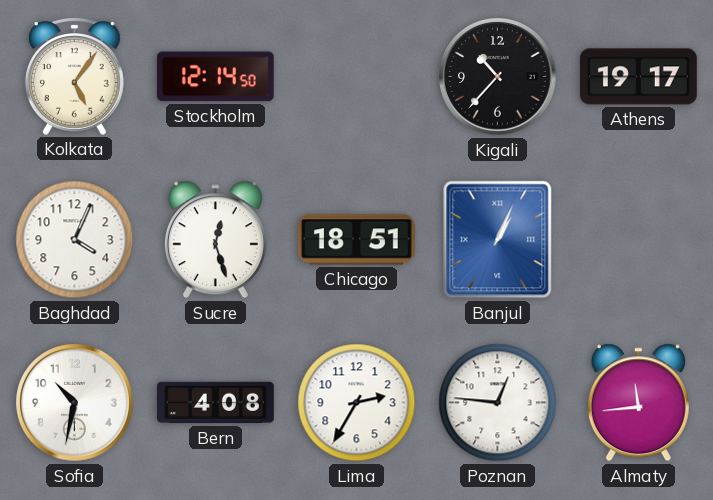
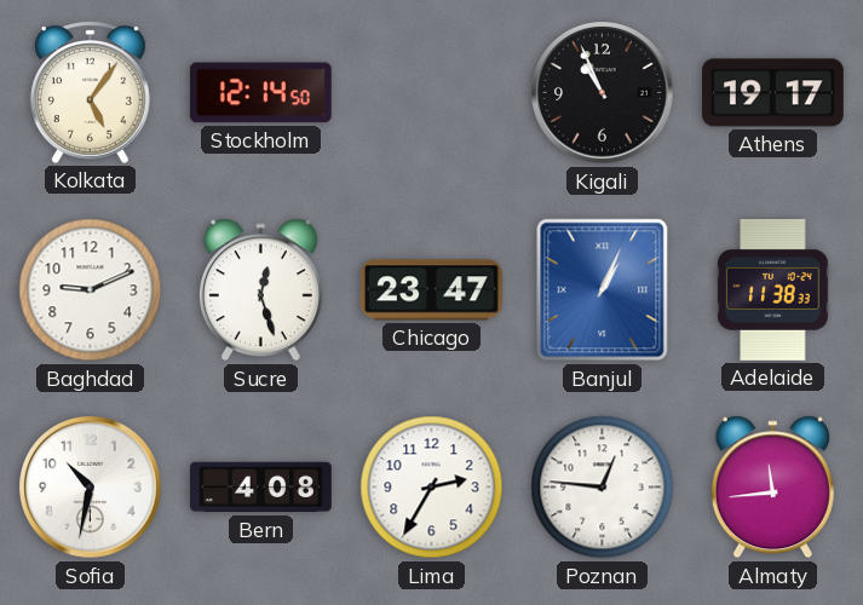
Kigali: 10:37 -> 10:56
Baghdad: 4:04 -> 9:11
Chicago: 18:51 -> 23:47
Adelaide: none -> 11:38
